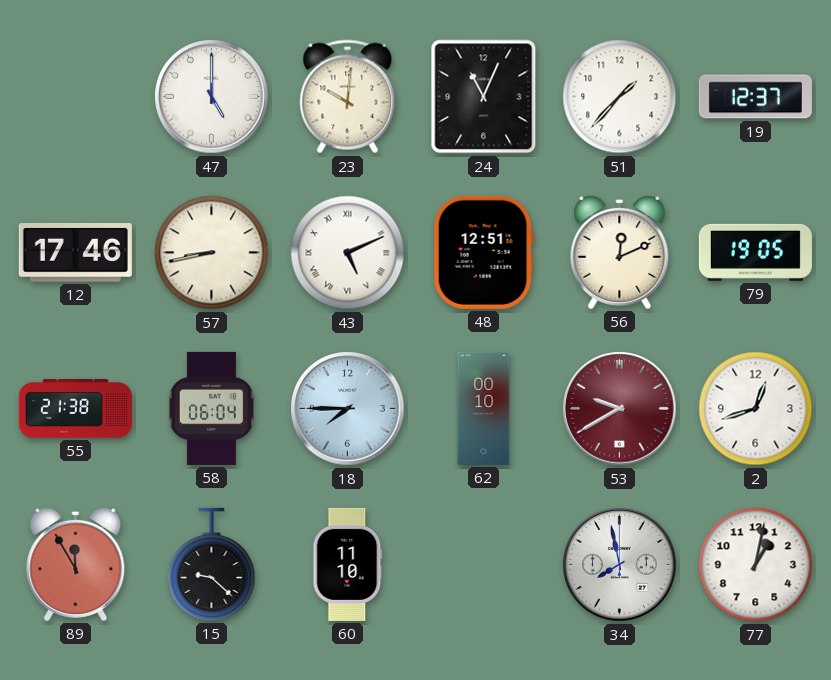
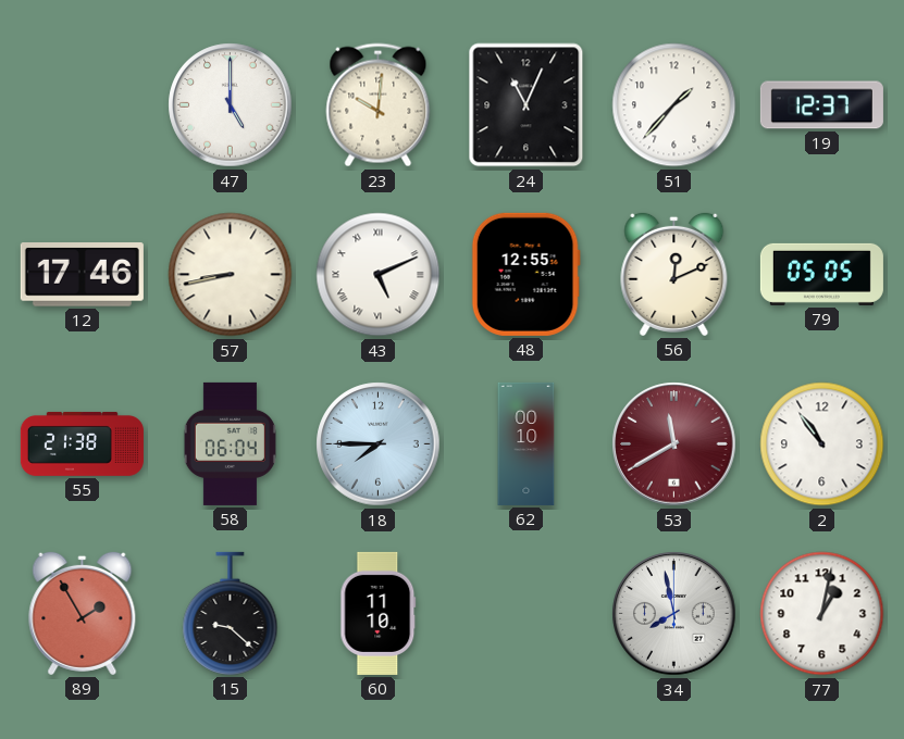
48: 12:51 -> 12:55
79: 19:05 -> 05:05
53: 9:40 -> 11:40
2: 12:42 -> 10:54
89: 11:55 -> 1:55
